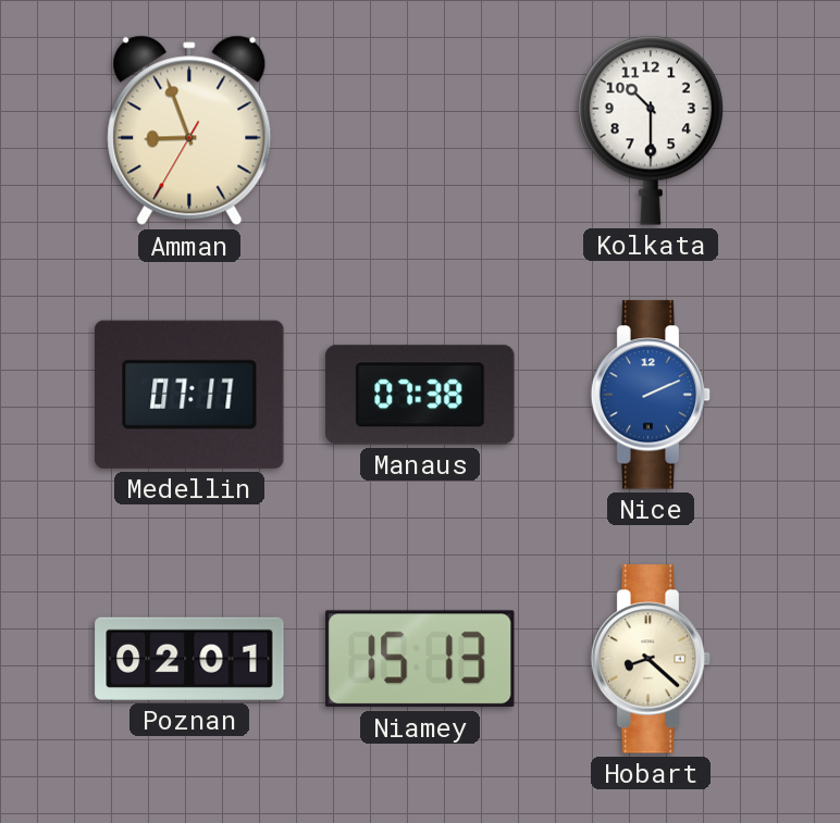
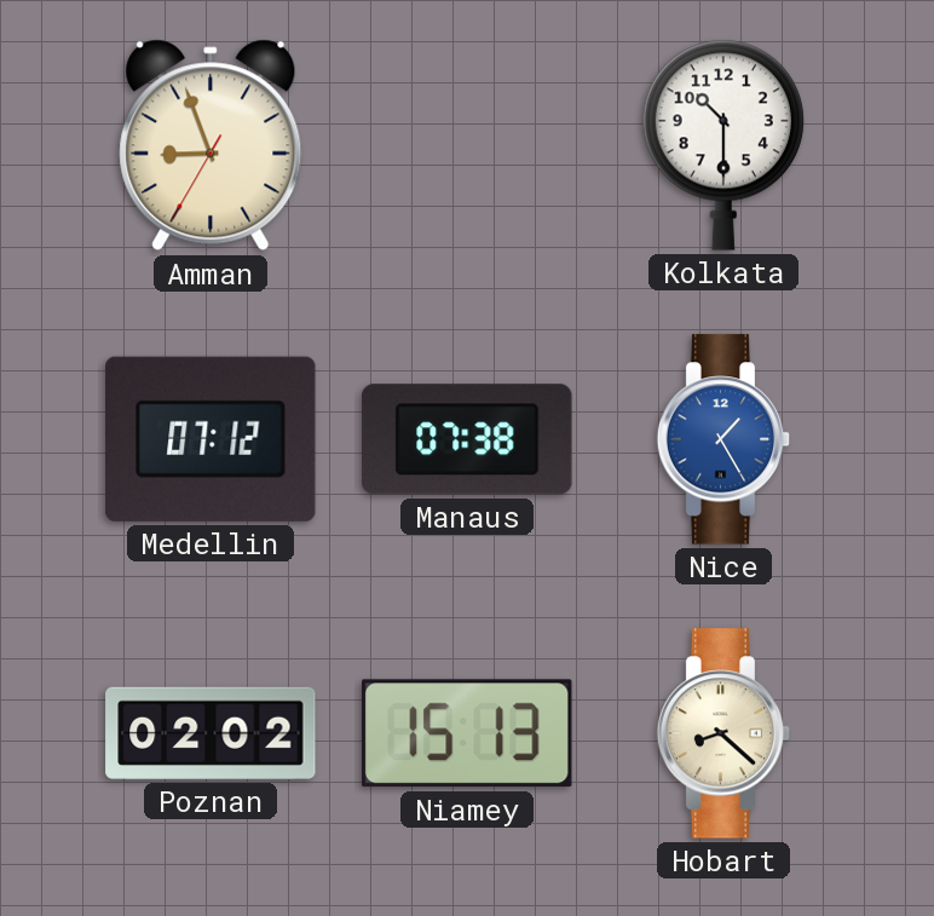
Medellin: 07:17 -> 07:12
Nice: 2:11 -> 1:25
Poznan: 02:01 -> 02:02
